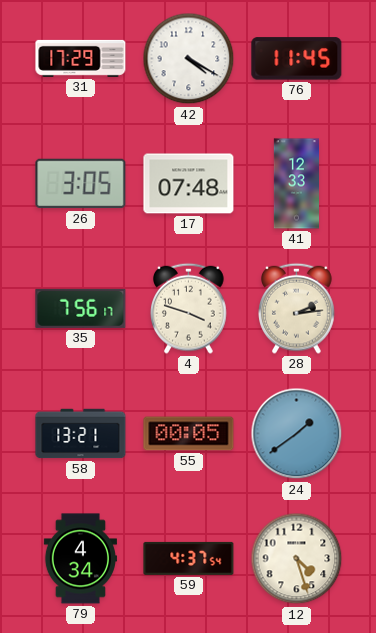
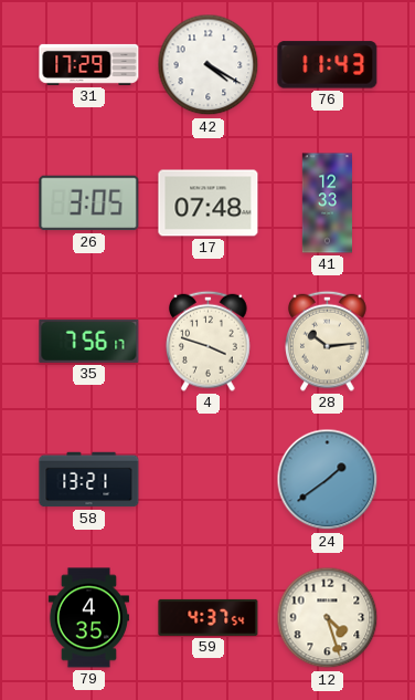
76: 11:45 -> 11:43
28: 2:14 -> 10:14
55: 00:05 -> none
79: 4:34 -> 4:35
